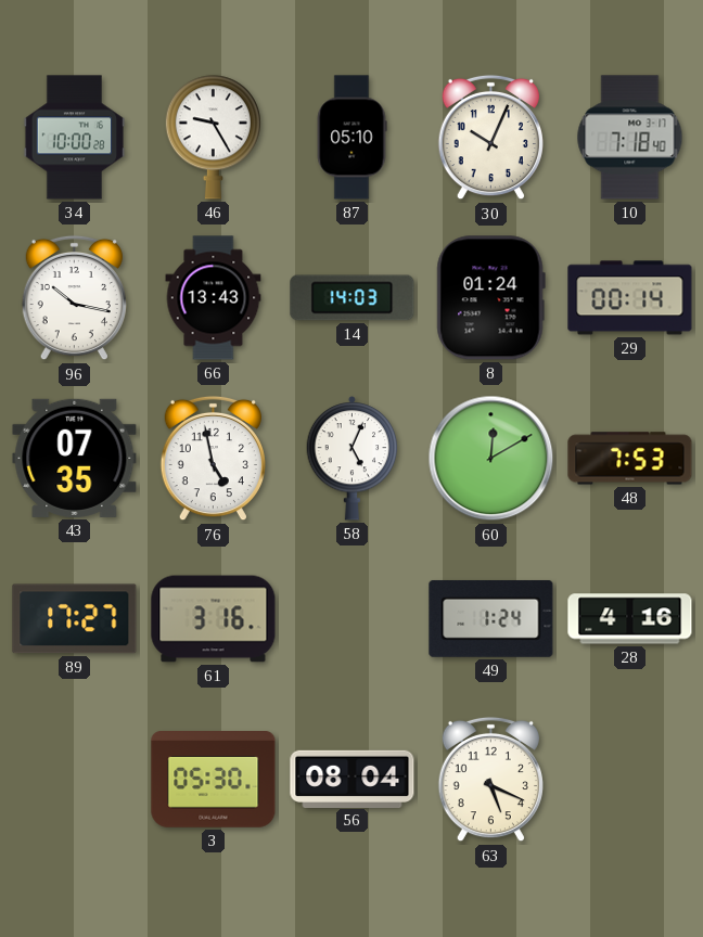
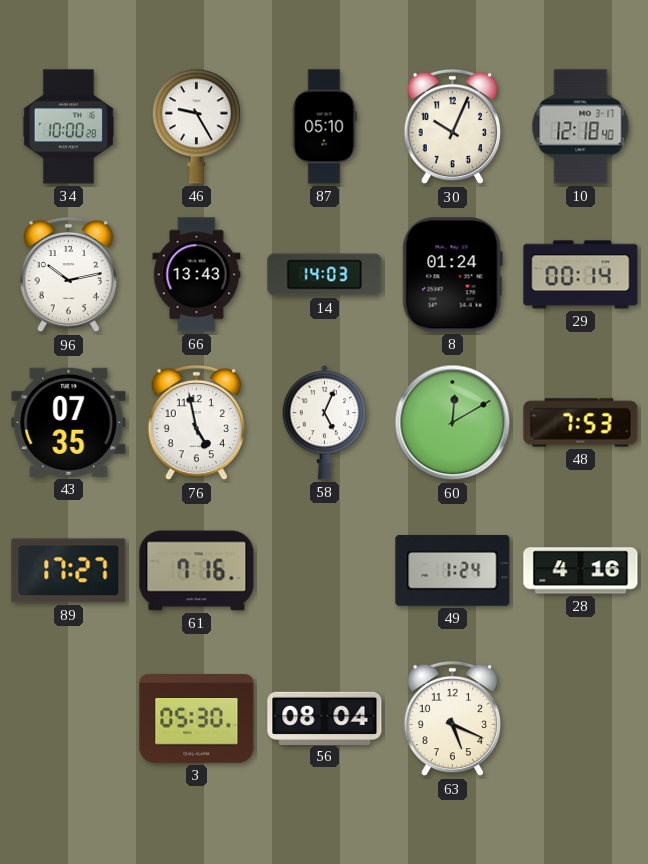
10: 7:18 -> 12:18
96: 10:17 -> 10:13
61: 3:16 -> 7:16
